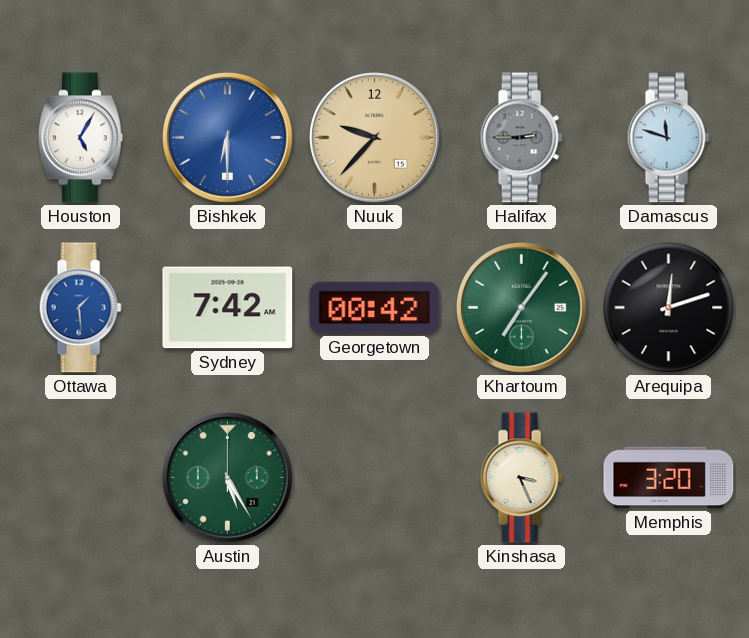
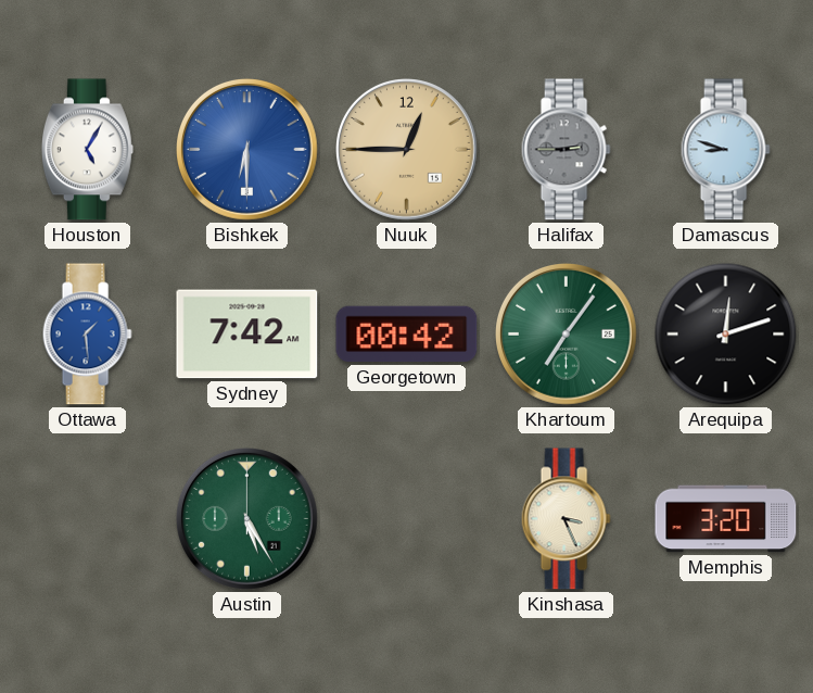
Nuuk: 9:37 -> 12:45
Damascus: 11:48 -> 8:48
